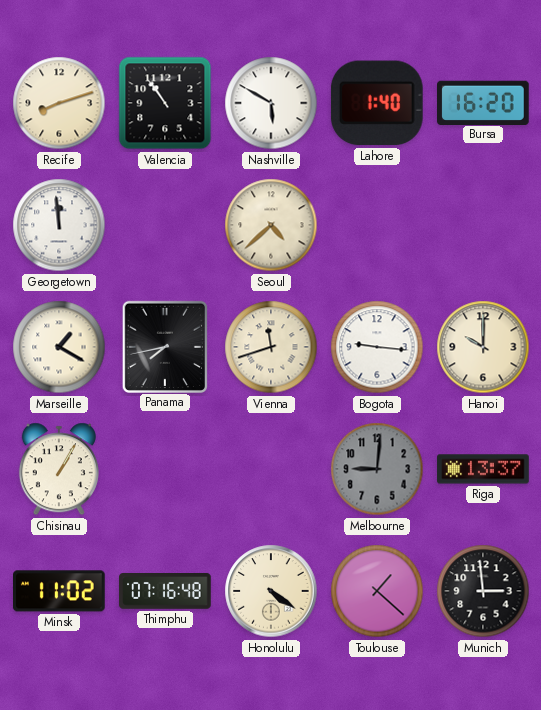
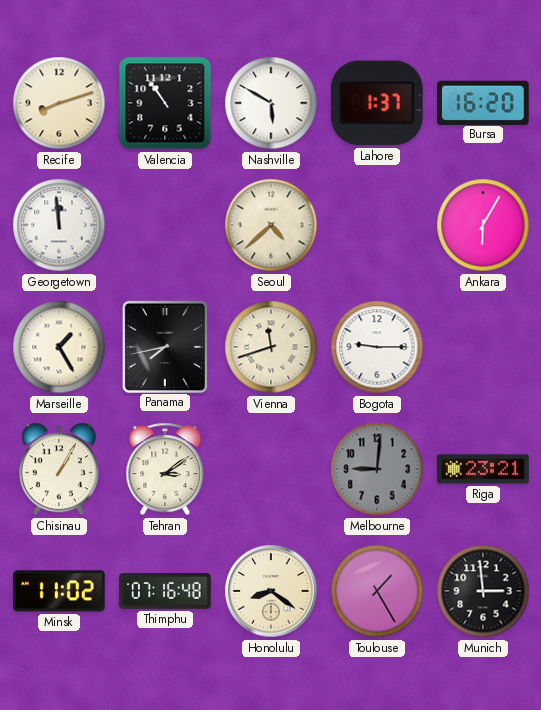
Lahore: 1:40 -> 1:37
Ankara: none -> 6:05
Marseille: 1:20 -> 1:25
Bogota: 9:16 -> 9:15
Hanoi: 10:00 -> none
Tehran: none -> 3:09
Riga: 13:37 -> 23:21
Honolulu: 4:21 -> 8:21
Toulouse: 1:22 -> 1:25
